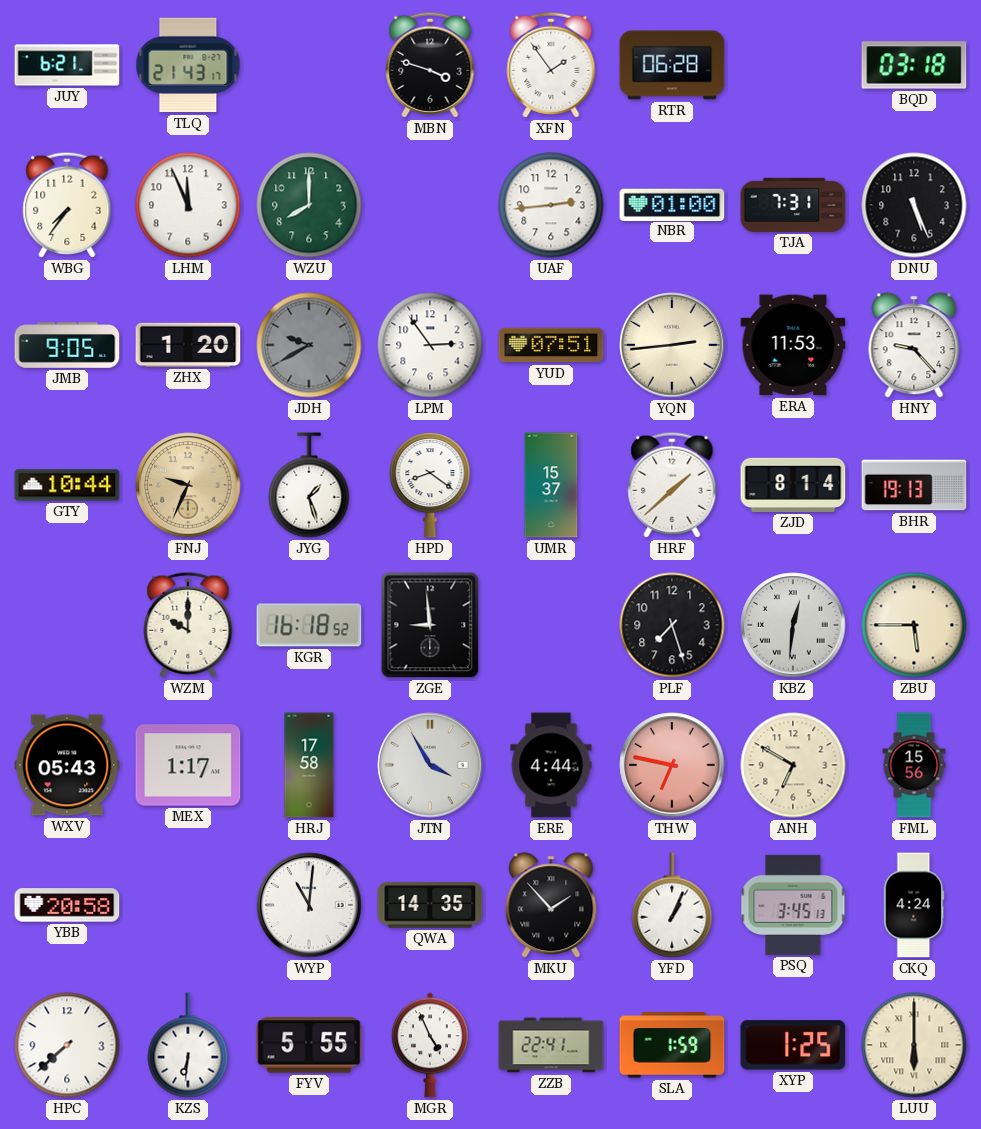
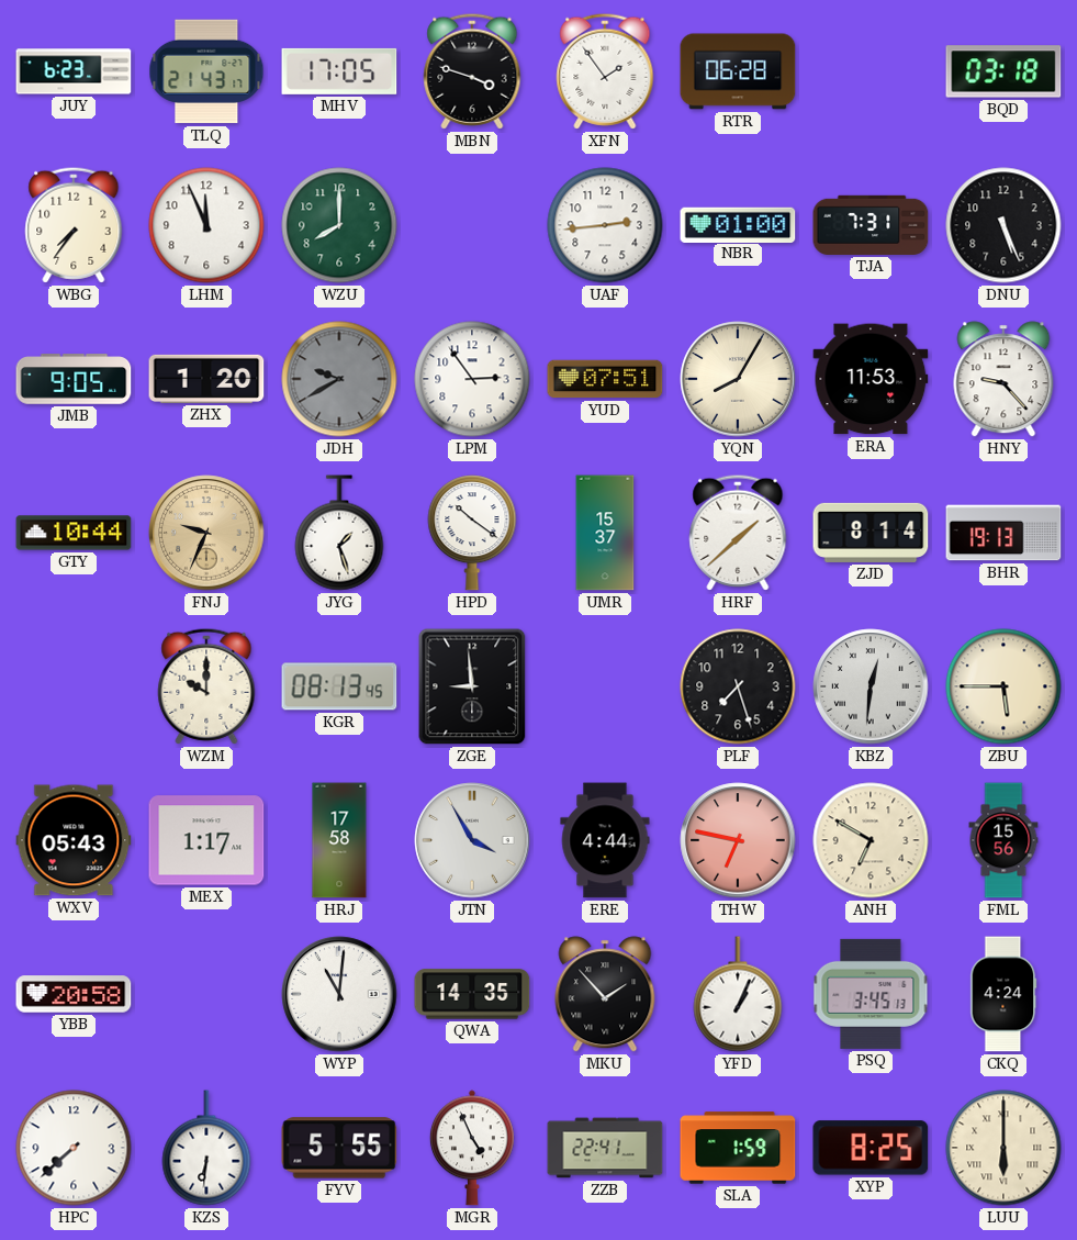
JUY: 6:21 -> 6:23
MHV: none -> 17:05
YQN: 2:44 -> 8:05
HPD: 8:21 -> 10:21
KGR: 16:18 -> 08:13
XYP: 1:25 -> 8:25
